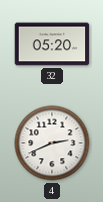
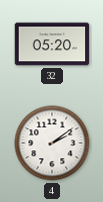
4: 2:41 -> 2:09
